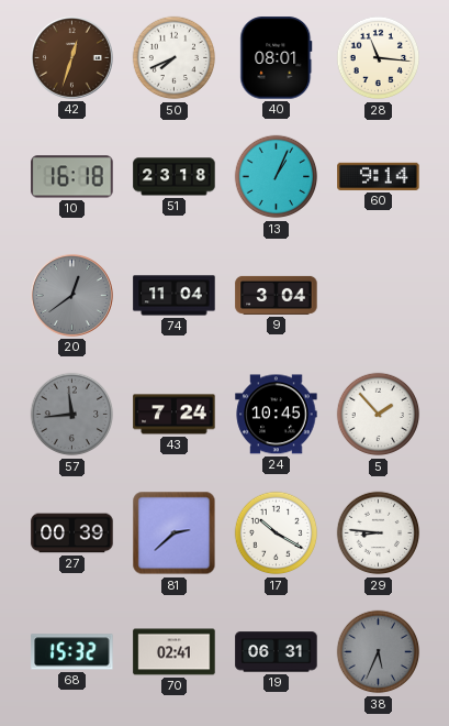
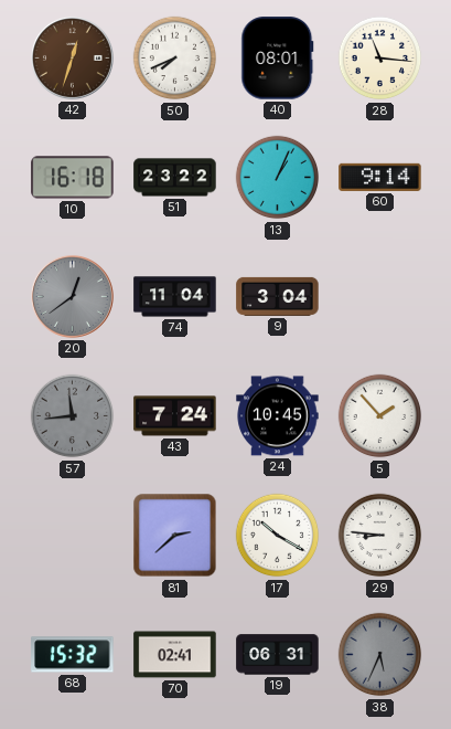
51: 23:18 -> 23:22
27: 00:39 -> none
